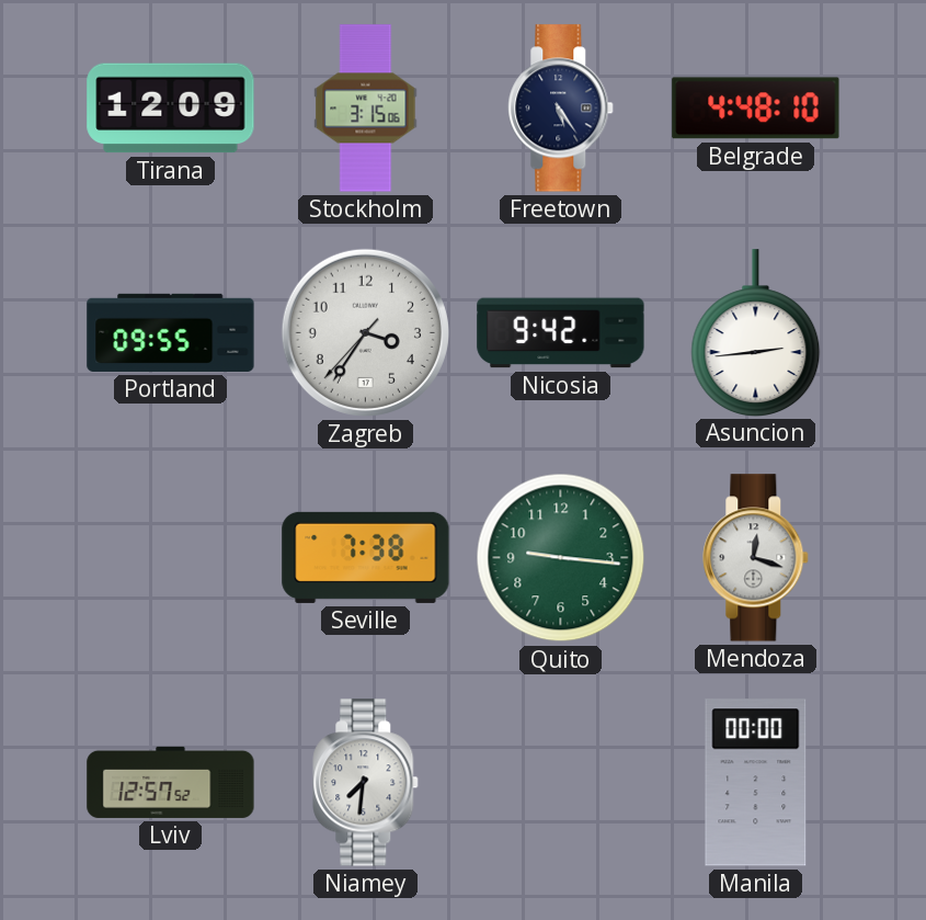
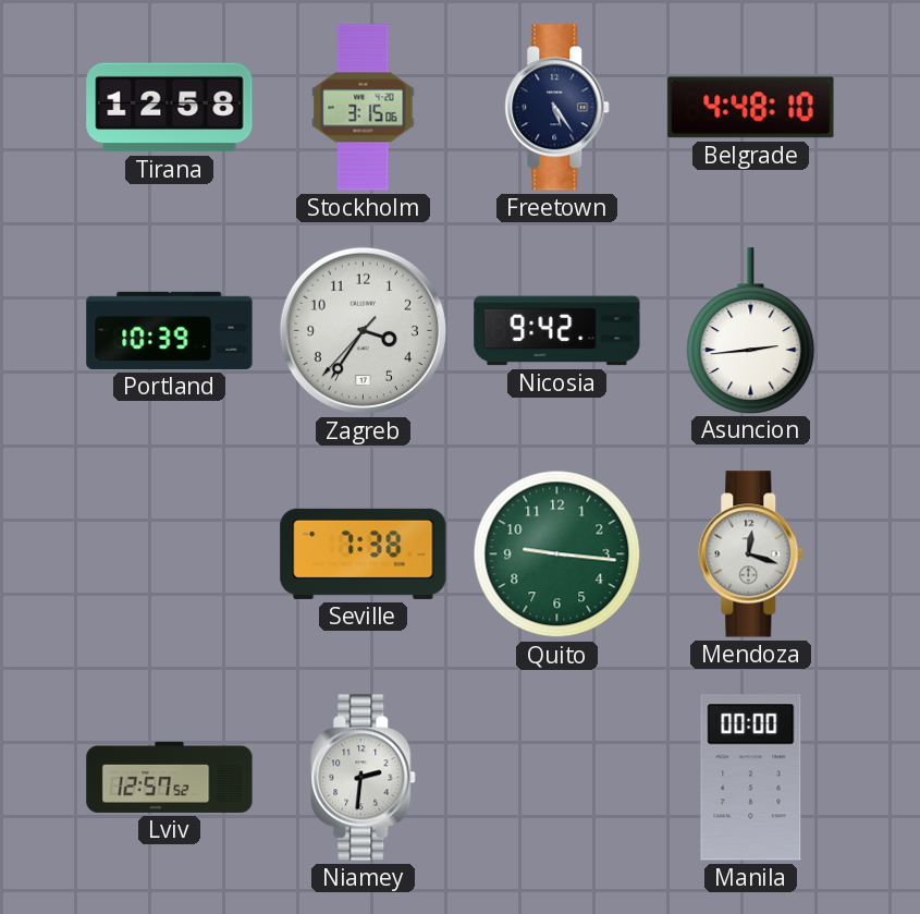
Tirana: 12:09 -> 12:58
Portland: 09:55 -> 10:39
Niamey: 7:31 -> 2:31
